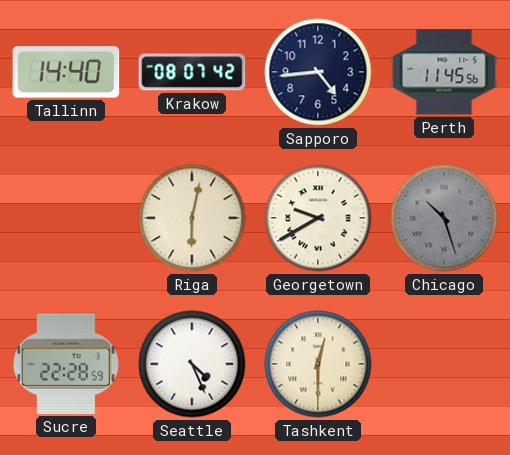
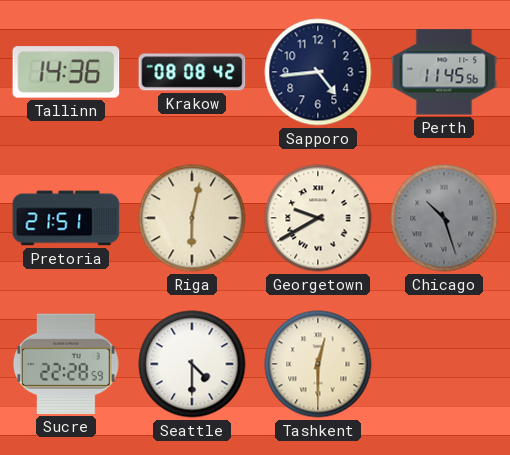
Tallinn: 14:40 -> 14:36
Krakow: 08:07 -> 08:08
Pretoria: none -> 21:51
Seattle: 4:26 -> 4:30
